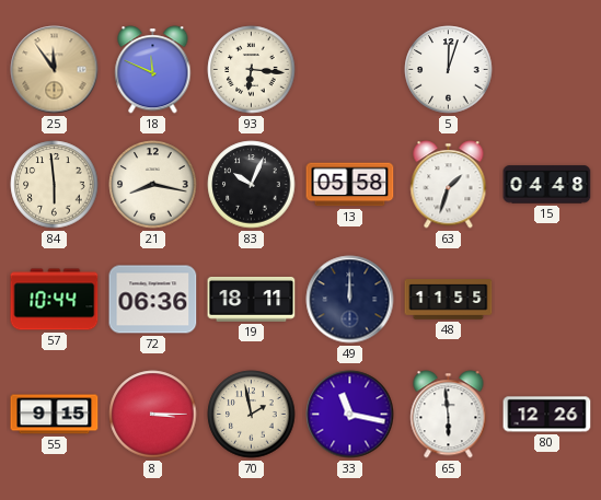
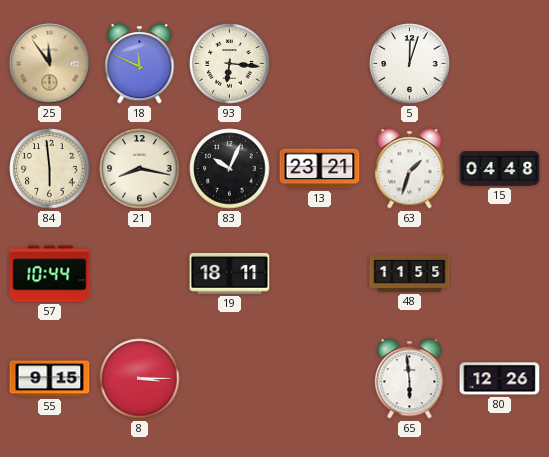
13: 05:58 -> 23:21
72: 06:36 -> none
49: 12:00 -> none
70: 1:58 -> none
33: 11:17 -> none
